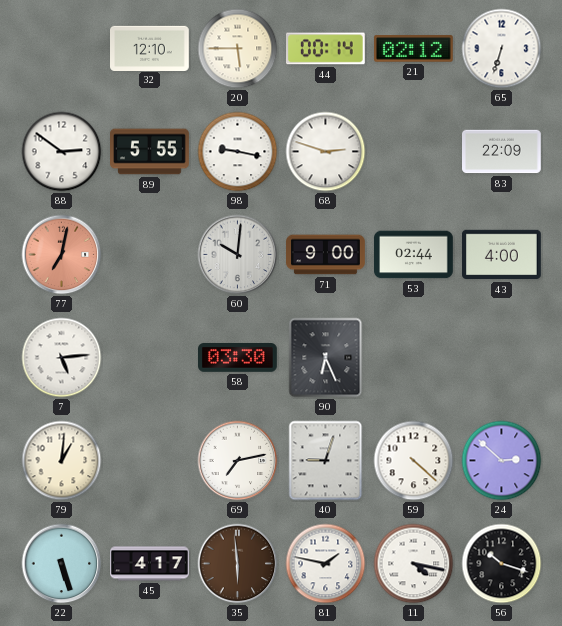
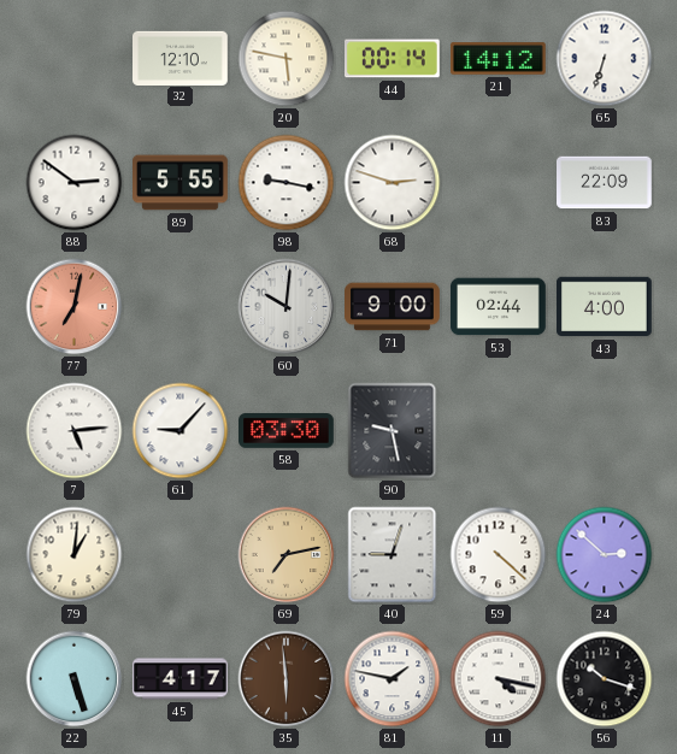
20: 5:45 -> 5:47
21: 02:12 -> 14:12
61: none -> 9:07
90: 6:26 -> 9:28
69 dial: white -> champagne
